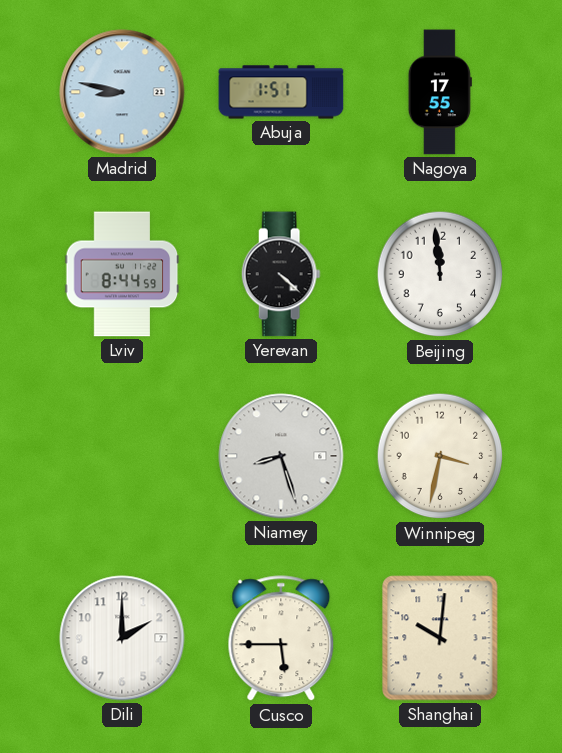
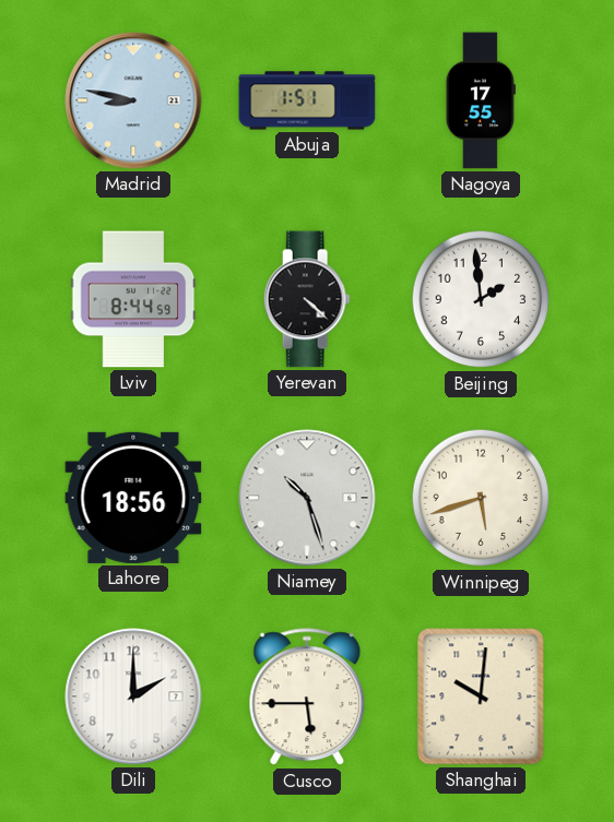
Beijing: 11:59 -> 1:59
Lahore: none -> 18:56
Niamey: 8:27 -> 10:27
Winnipeg: 3:32 -> 5:42
